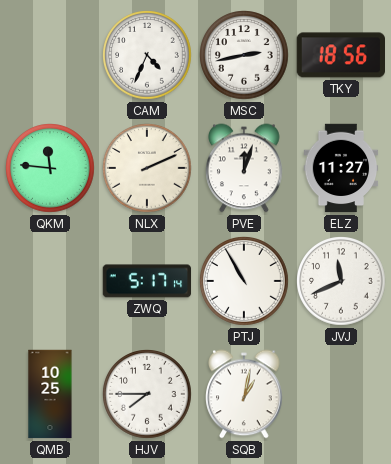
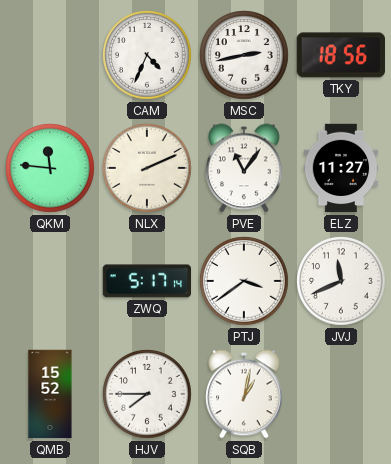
PVE: 12:03 -> 11:06
PTJ: 10:55 -> 3:39
QMB: 10:25 -> 15:52
